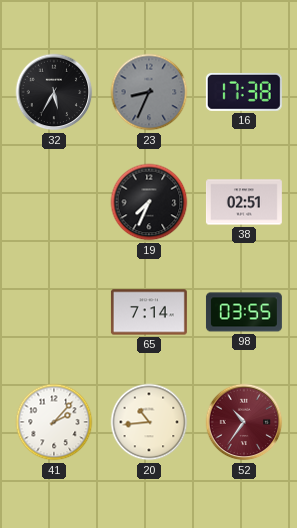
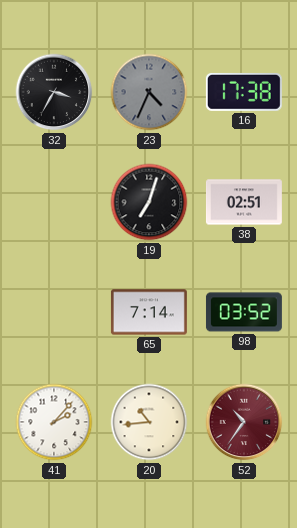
32: 5:35 -> 3:35
23: 8:34 -> 4:34
19: 7:34 -> 7:03
98: 03:55 -> 03:52
